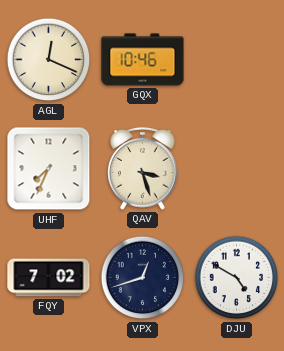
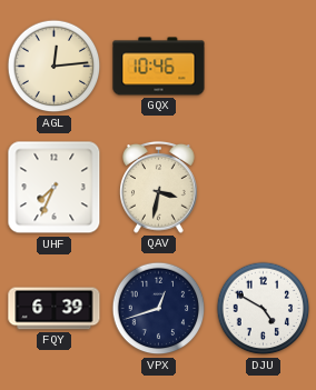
AGL: 12:19 -> 12:14
QAV: 3:27 -> 3:32
FQY: 7:02 -> 6:39
